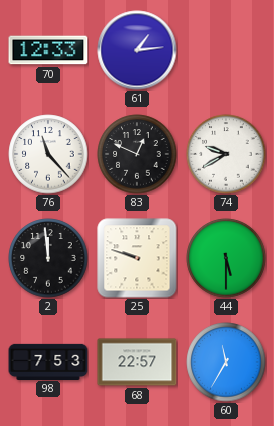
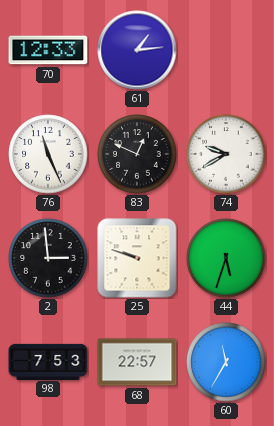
76: 11:23 -> 11:26
2: 11:59 -> 2:59
44: 5:30 -> 5:33
